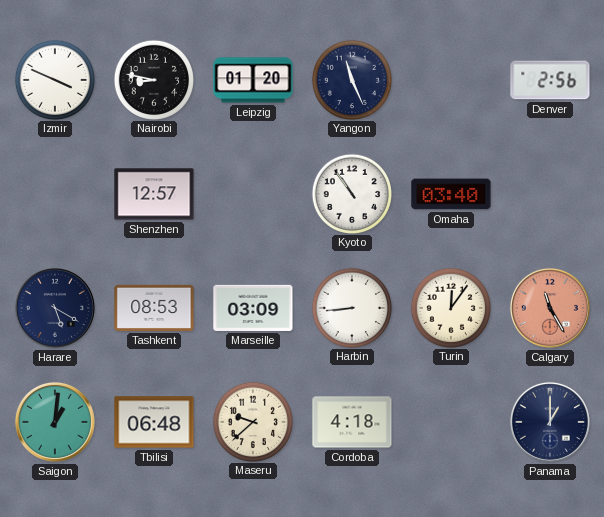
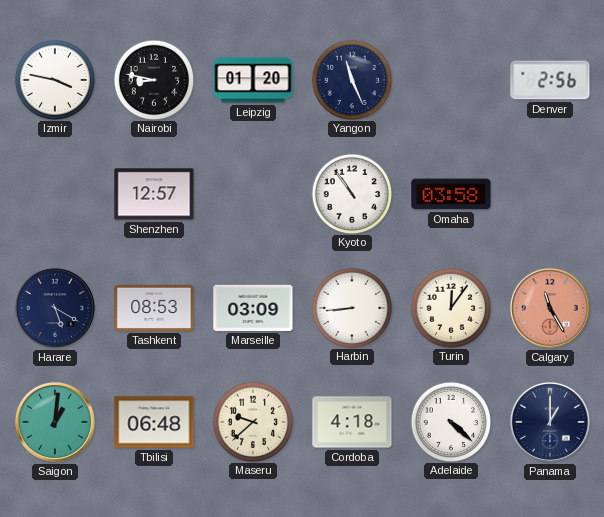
Izmir: 3:49 -> 3:47
Omaha: 03:40 -> 03:58
Adelaide: none -> 4:22
